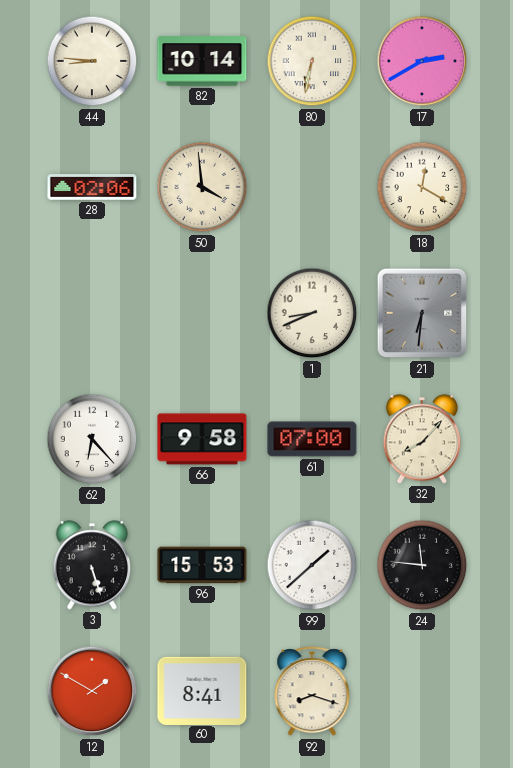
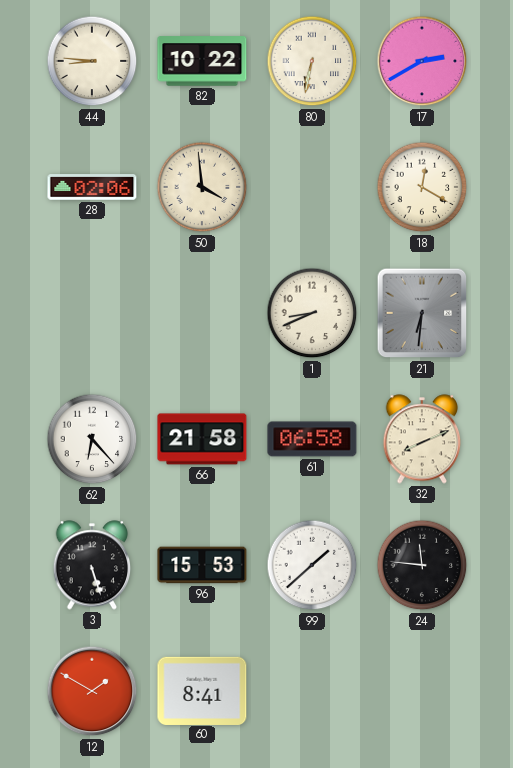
82: 10:14 -> 10:22
66: 9:58 -> 21:58
61: 07:00 -> 06:58
32: 8:07 -> 8:11
92: 8:18 -> none
